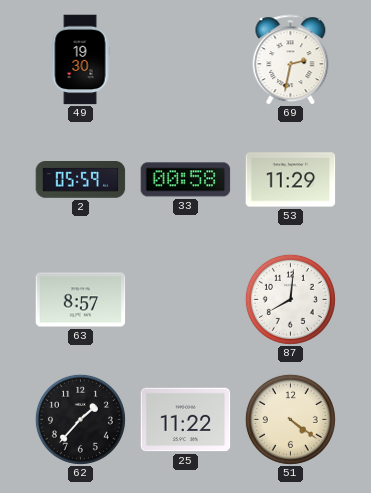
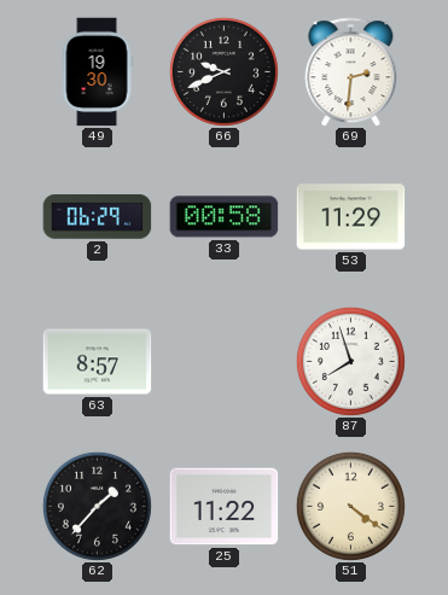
66: none -> 9:41
69: 2:32 -> 2:31
2: 05:59 -> 06:29
87: 8:01 -> 7:57
